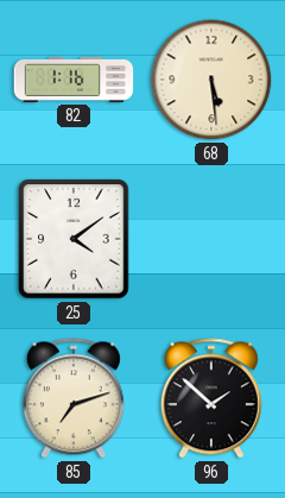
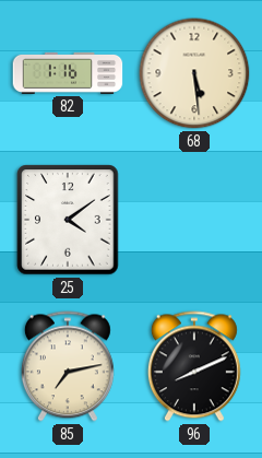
85: 7:12 -> 7:13
96: 1:52 -> 8:11
